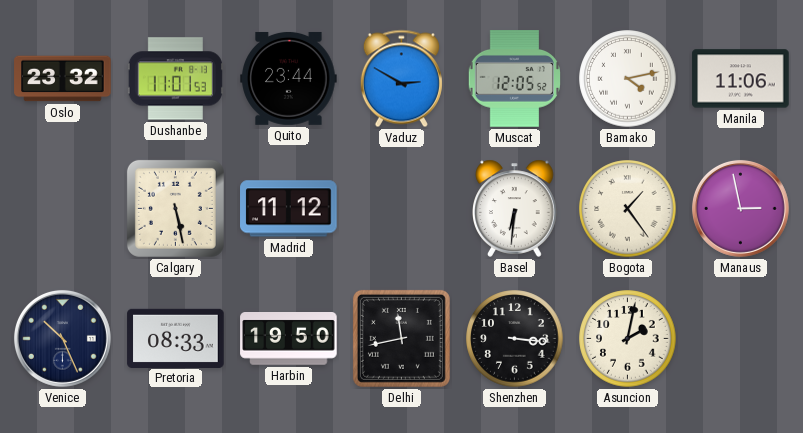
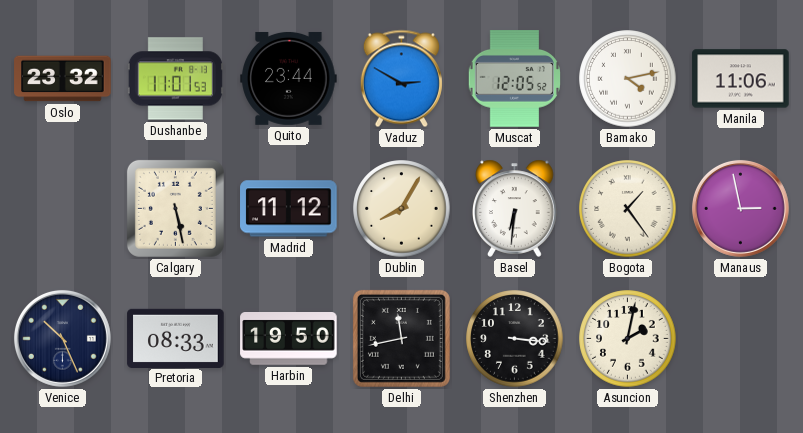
Dublin: none -> 8:05
